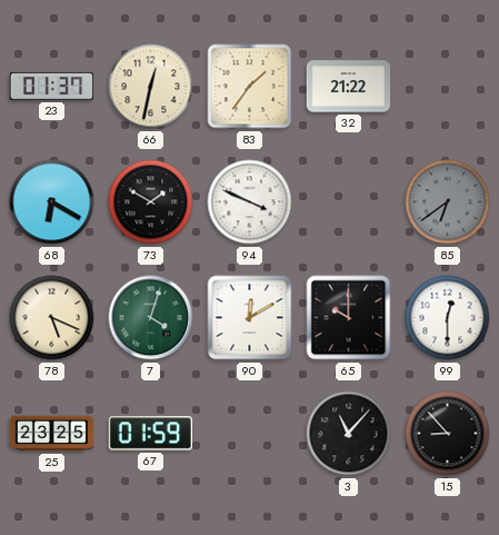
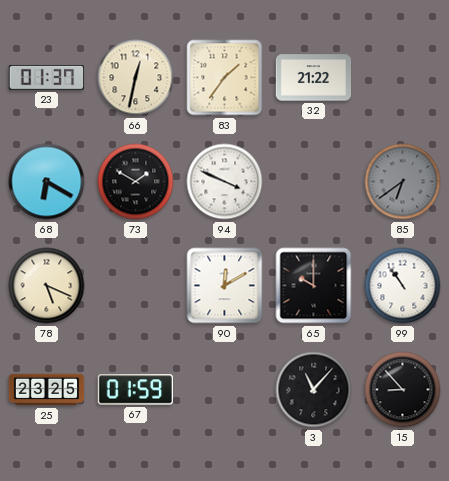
7: 4:03 -> none
99: 12:30 -> 10:54
